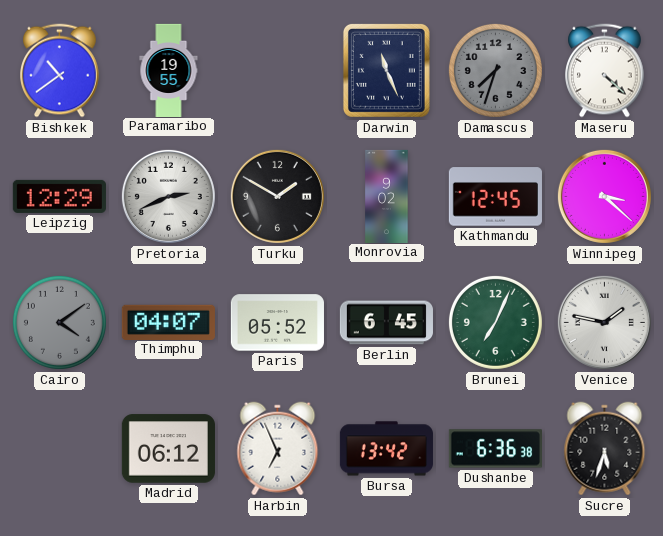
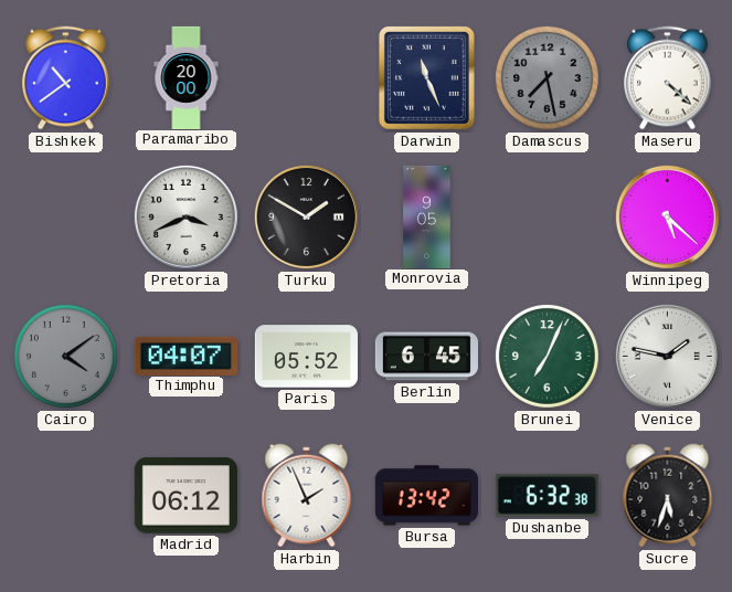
Paramaribo: 19:55 -> 20:00
Damascus: 7:33 -> 7:28
Leipzig: 12:29 -> none
Pretoria: 2:41 -> 3:41
Monrovia: 9:02 -> 9:05
Kathmandu: 12:45 -> none
Winnipeg: 3:22 -> 5:22
Harbin: 6:56 -> 1:56
Dushanbe: 6:36 -> 6:32
